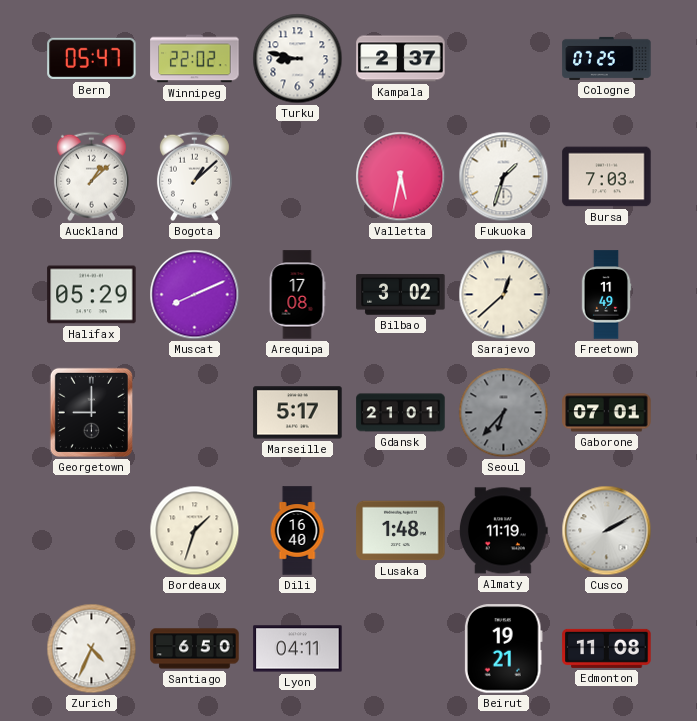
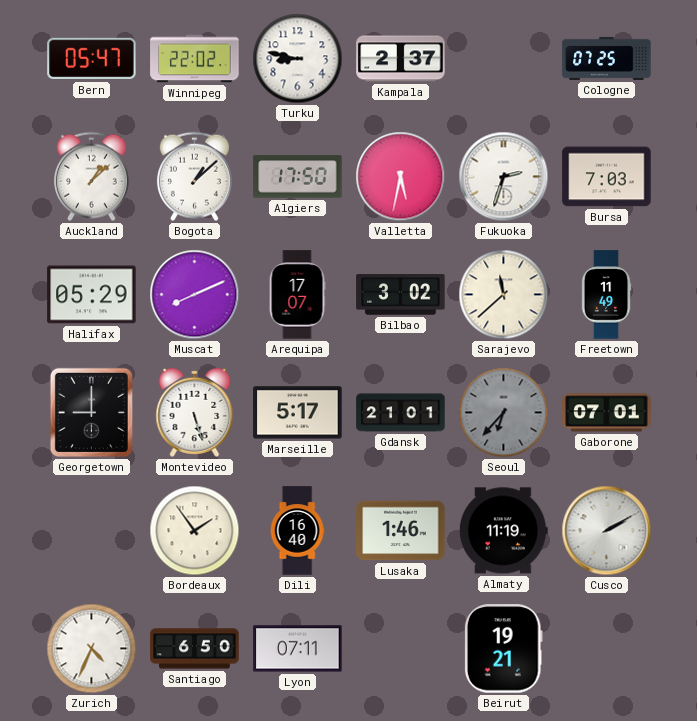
Algiers: none -> 17:50
Fukuoka: 1:33 -> 2:33
Arequipa: 17:08 -> 17:07
Sarajevo: 12:38 -> 11:38
Montevideo: none -> 5:27
Bordeaux: 1:33 -> 1:54
Lusaka: 1:48 -> 1:46
Lyon: 04:11 -> 07:11
Edmonton: 11:08 -> none
